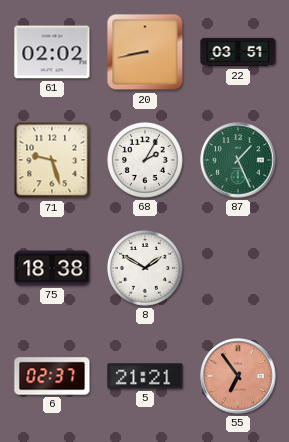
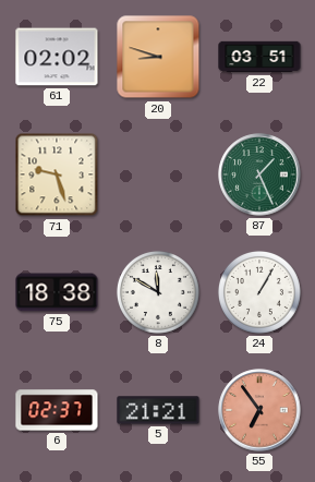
20: 8:43 -> 8:48
68: 2:05 -> none
8: 1:50 -> 11:50
24: none -> 1:05
